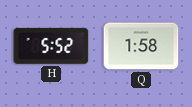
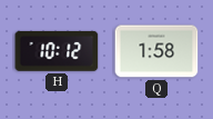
H: 5:52 -> 10:12
